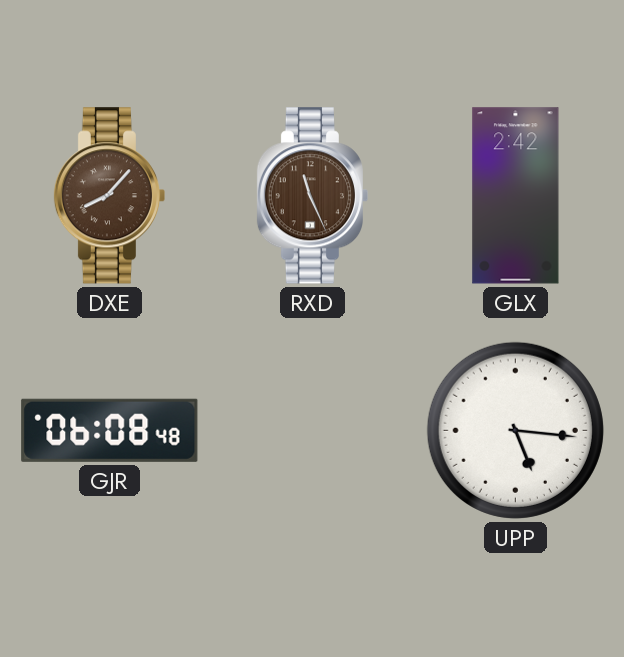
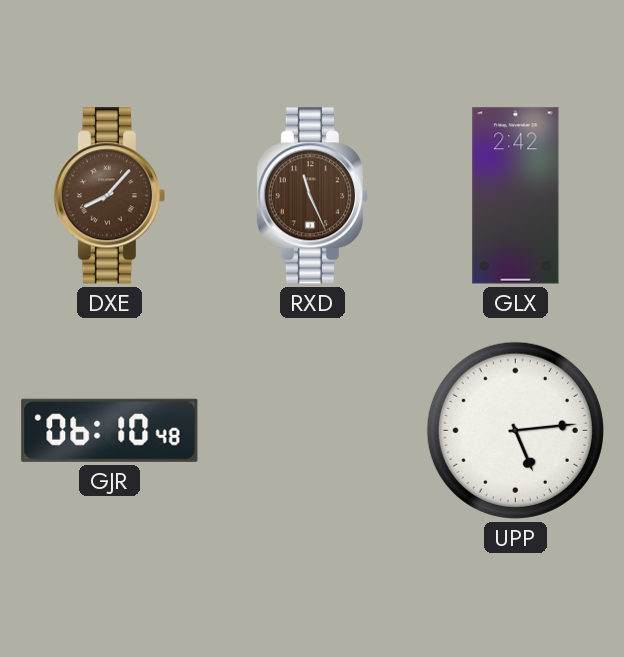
GJR: 06:08 -> 06:10
UPP: 5:16 -> 5:14
